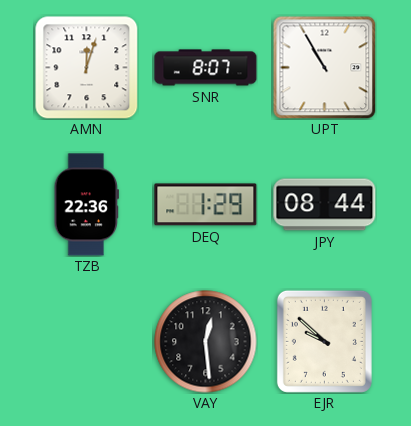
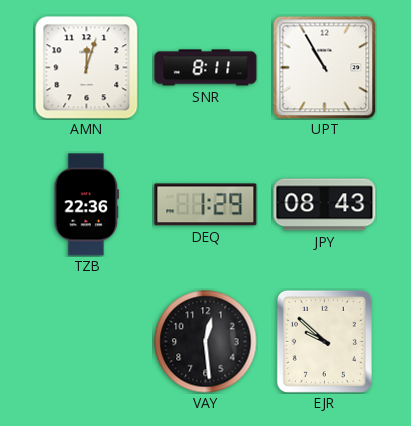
SNR: 8:07 -> 8:11
JPY: 08:44 -> 08:43
